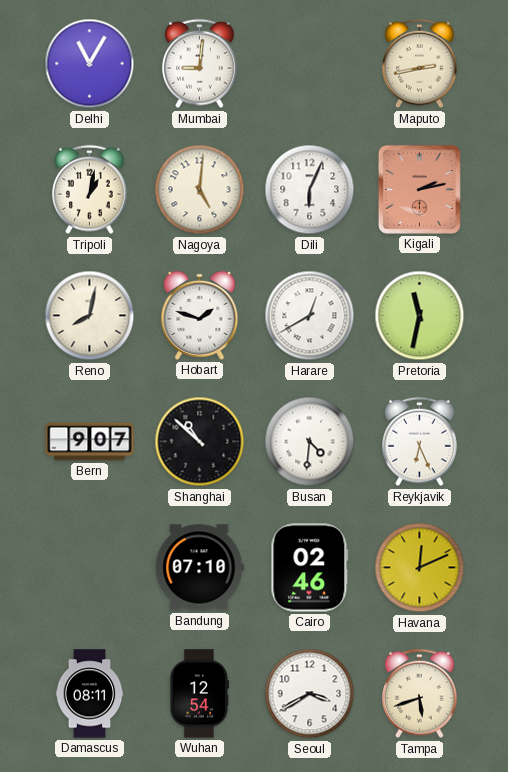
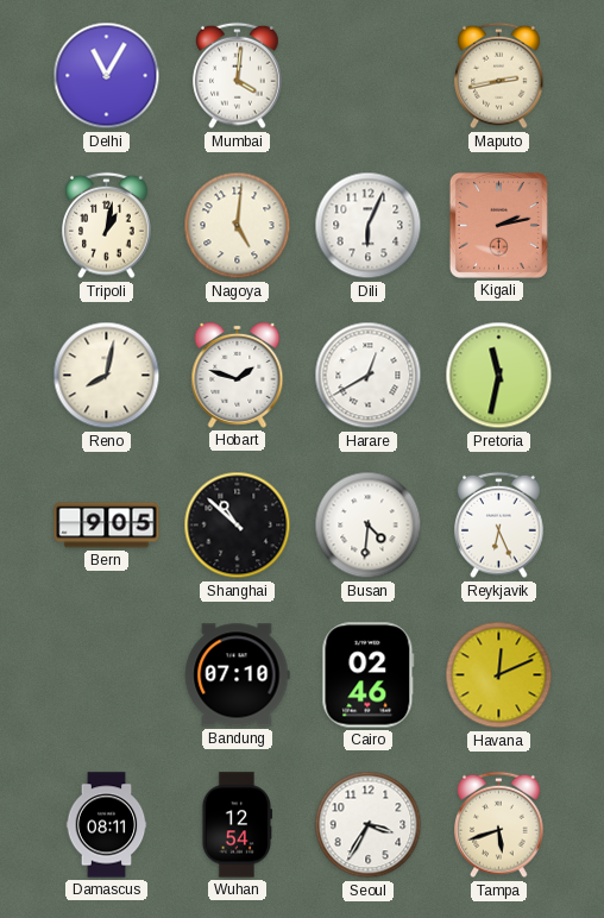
Mumbai: 9:01 -> 4:01
Bern: 9:07 -> 9:05
Seoul: 3:40 -> 3:35
